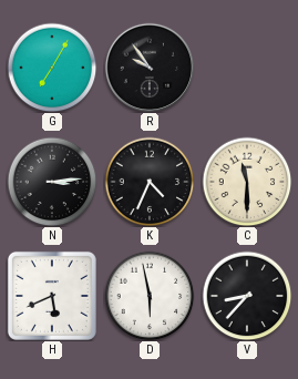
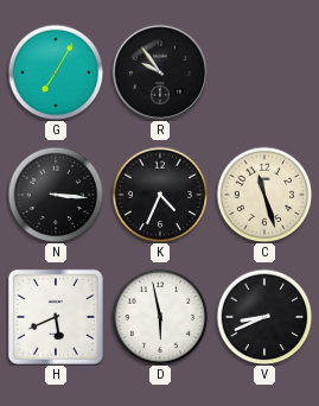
N: 3:14 -> 3:16
C: 11:30 -> 11:27
V: 8:37 -> 8:41
